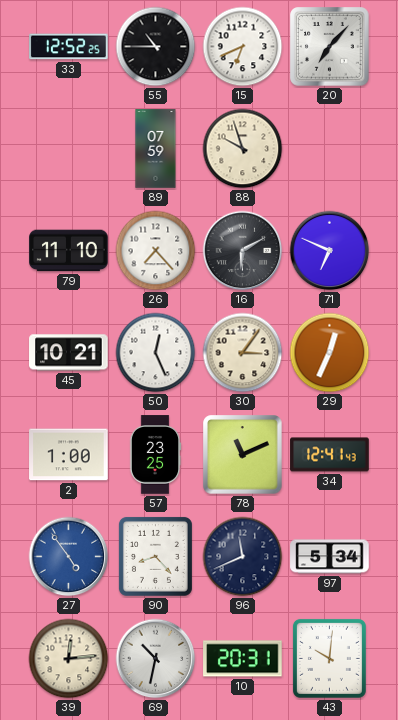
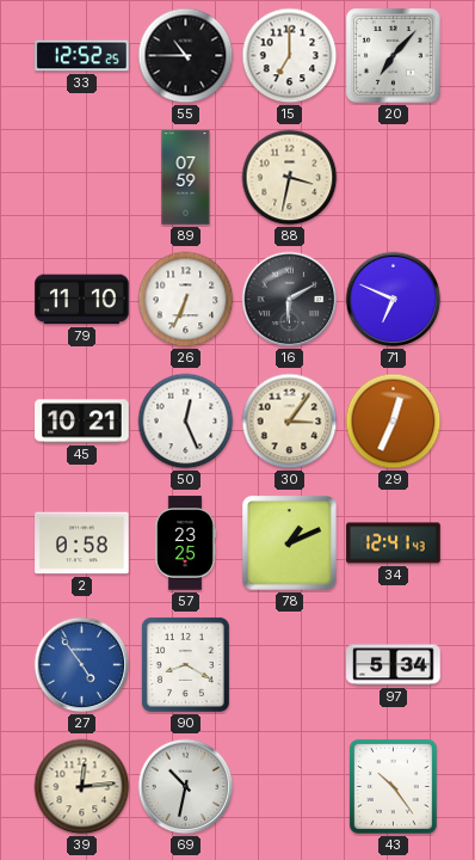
15: 6:41 -> 7:00
88: 9:57 -> 3:32
26: 7:23 -> 6:34
2: 1:00 -> 0:58
78: 11:11 -> 1:11
90: 8:23 -> 8:20
96: 11:41 -> none
10: 20:31 -> none
43: 10:01 -> 10:24
